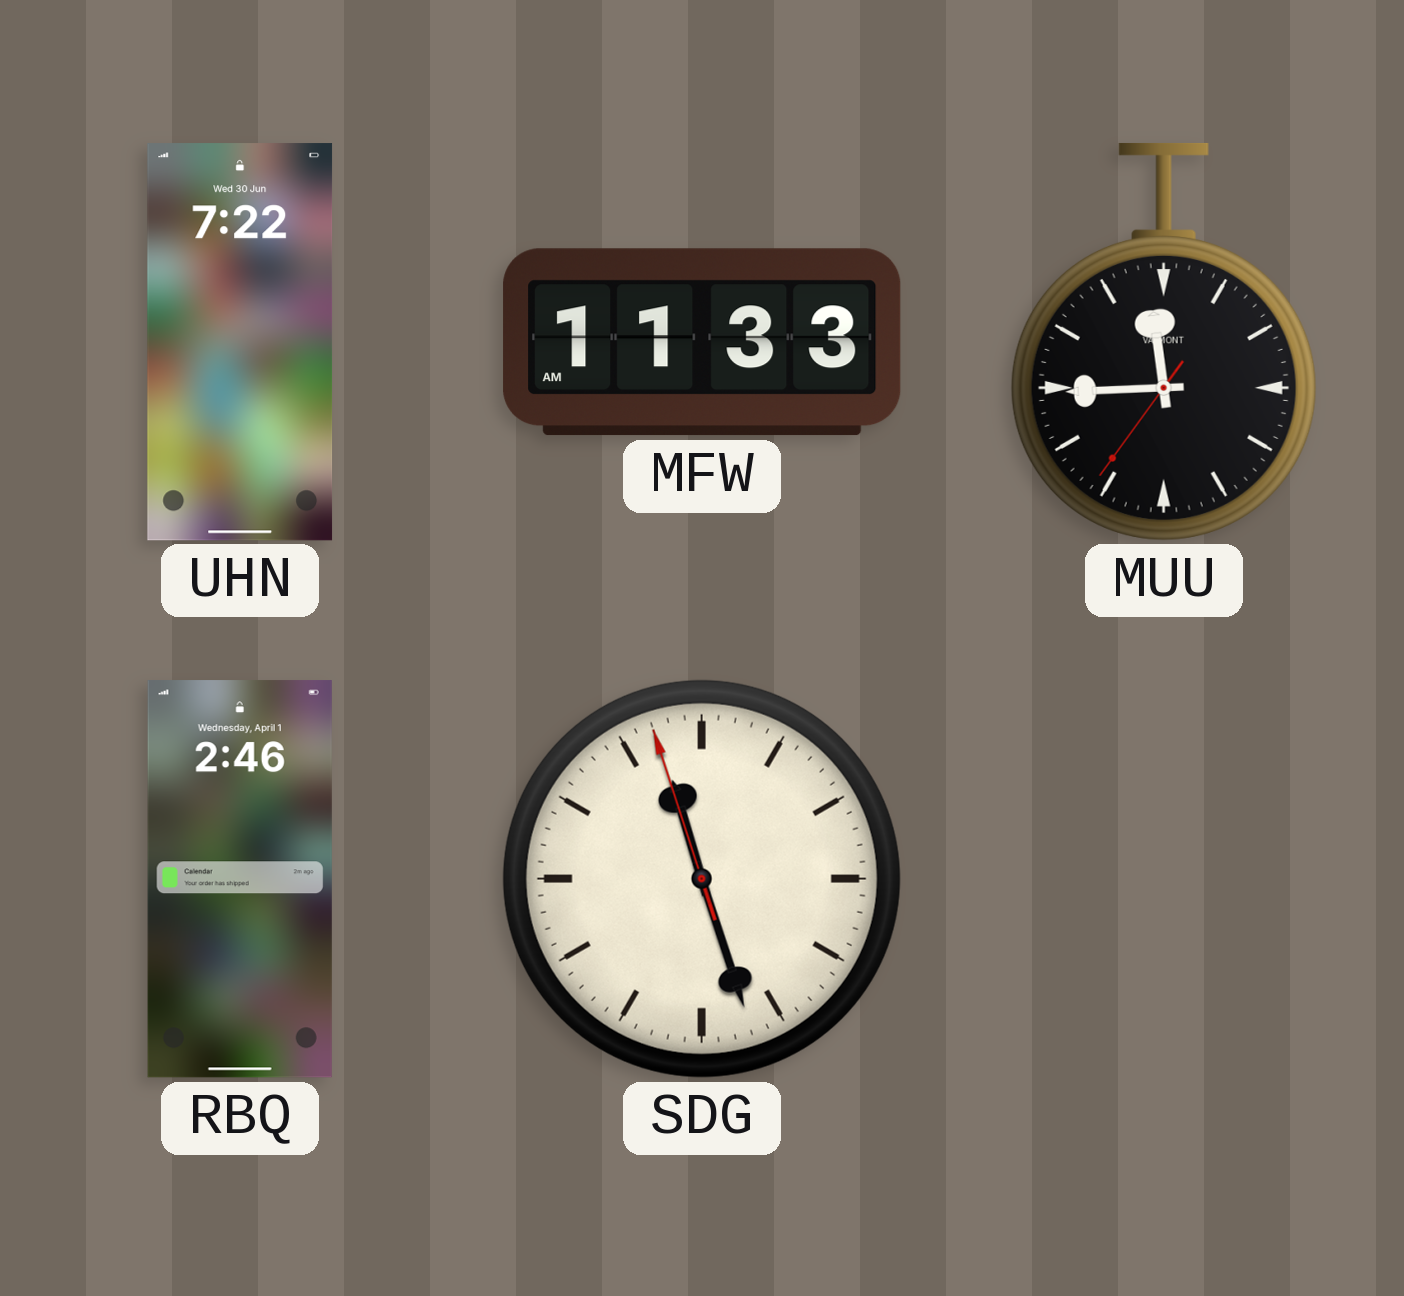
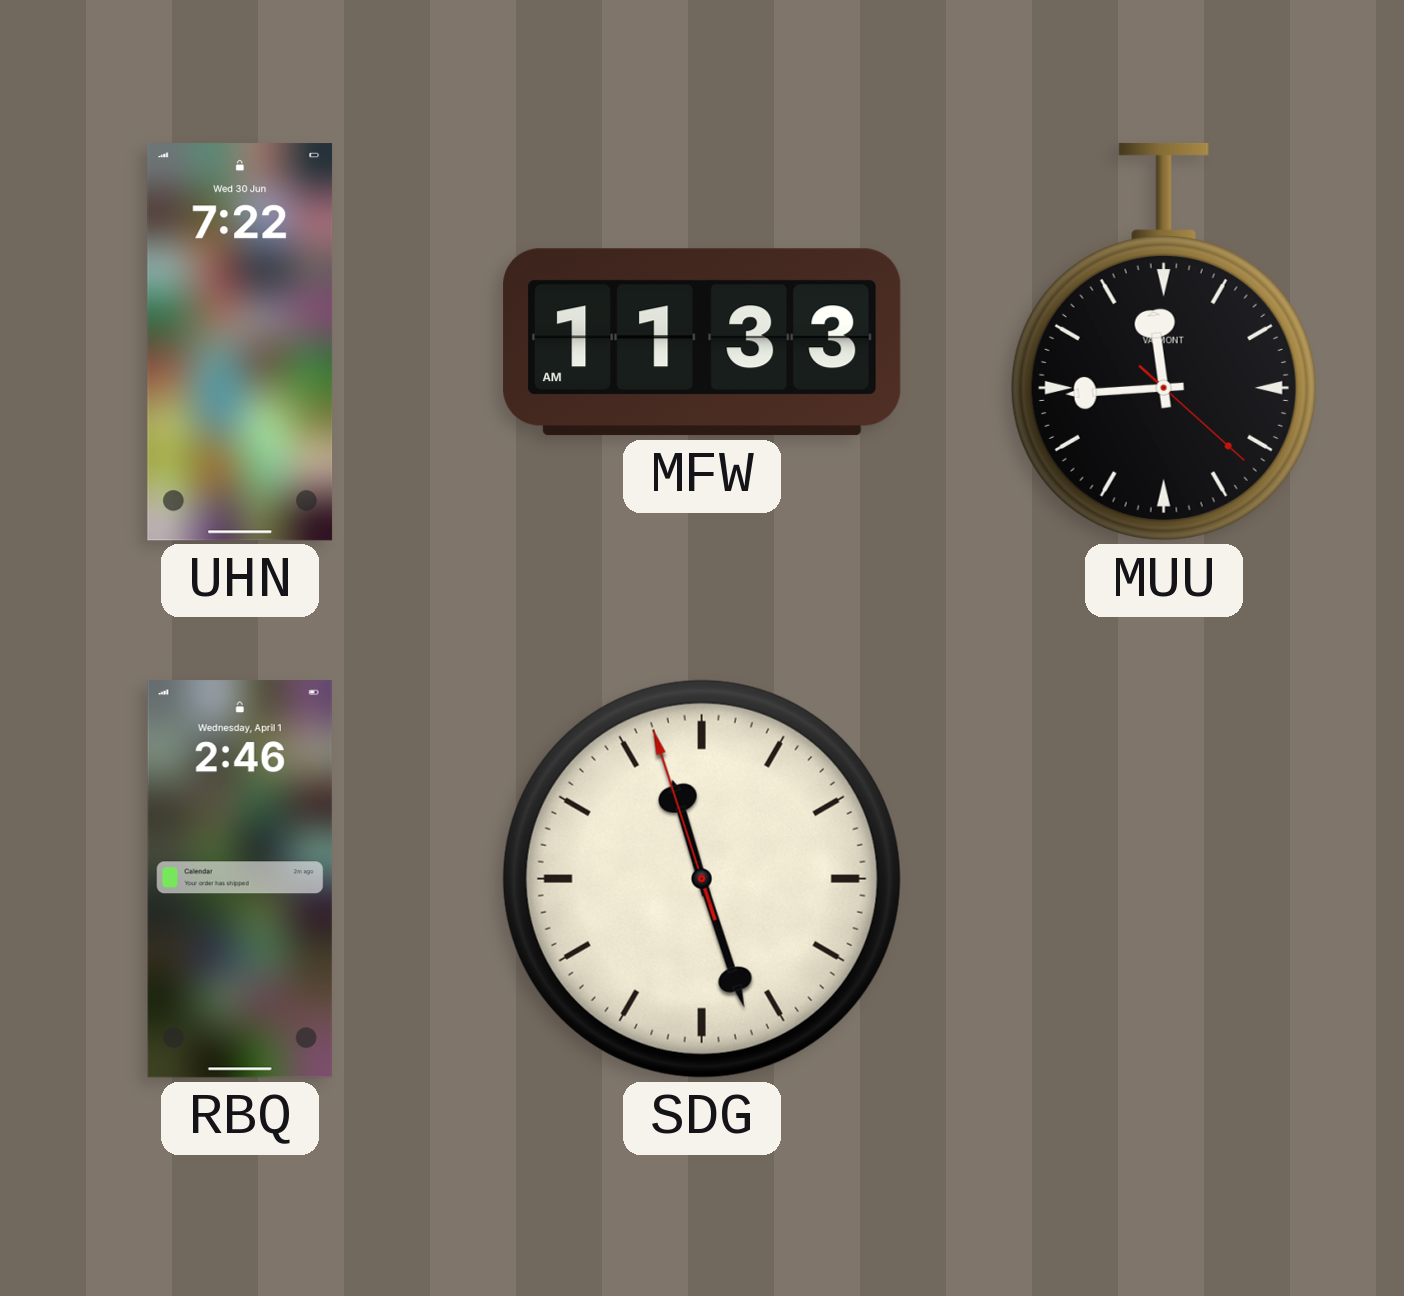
MUU: 11:44:36 -> 11:44:22
